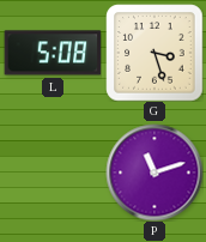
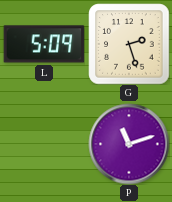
L: 5:08 -> 5:09
G: 3:27 -> 2:27
